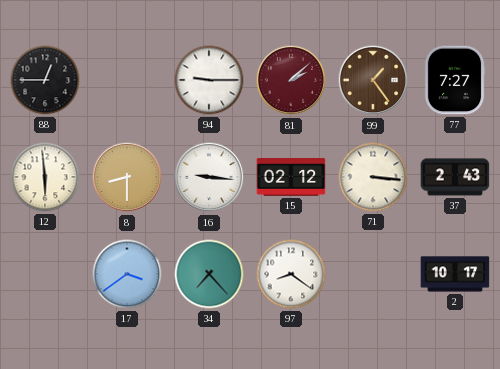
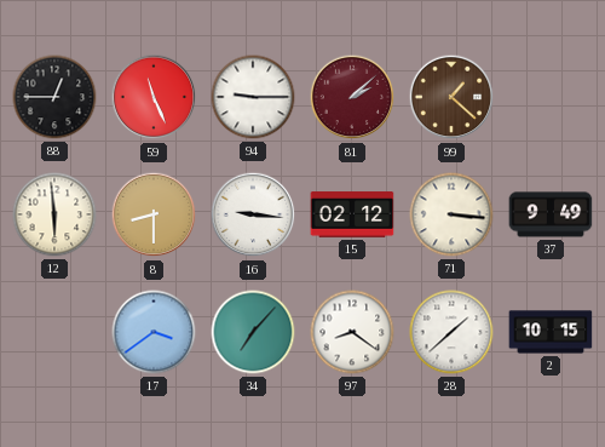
59: none -> 11:26
99: 1:24 -> 1:22
77: 7:27 -> none
37: 2:43 -> 9:49
34: 7:23 -> 7:07
28: none -> 1:38
2: 10:17 -> 10:15
